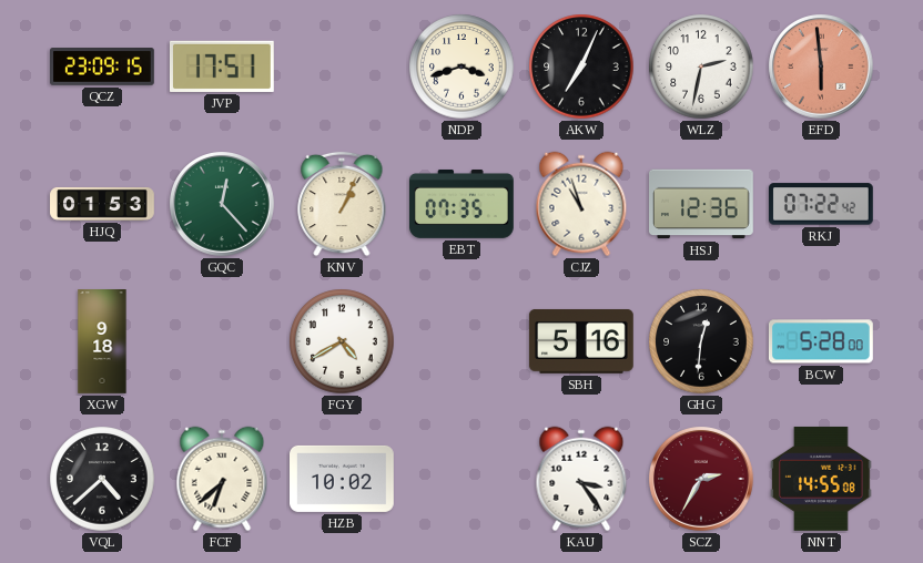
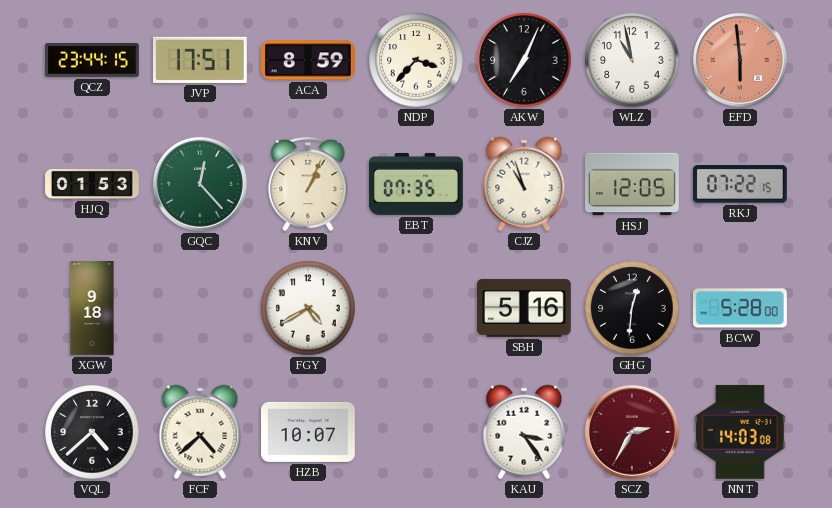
QCZ: 23:09 -> 23:44
ACA: none -> 8:59
NDP: 3:42 -> 3:37
WLZ: 2:32 -> 10:58
HSJ: 12:36 -> 12:05
RKJ: 07:22:42 -> 07:22:15
FCF: 6:38 -> 4:38
HZB: 10:02 -> 10:07
NNT: 14:55 -> 14:03
